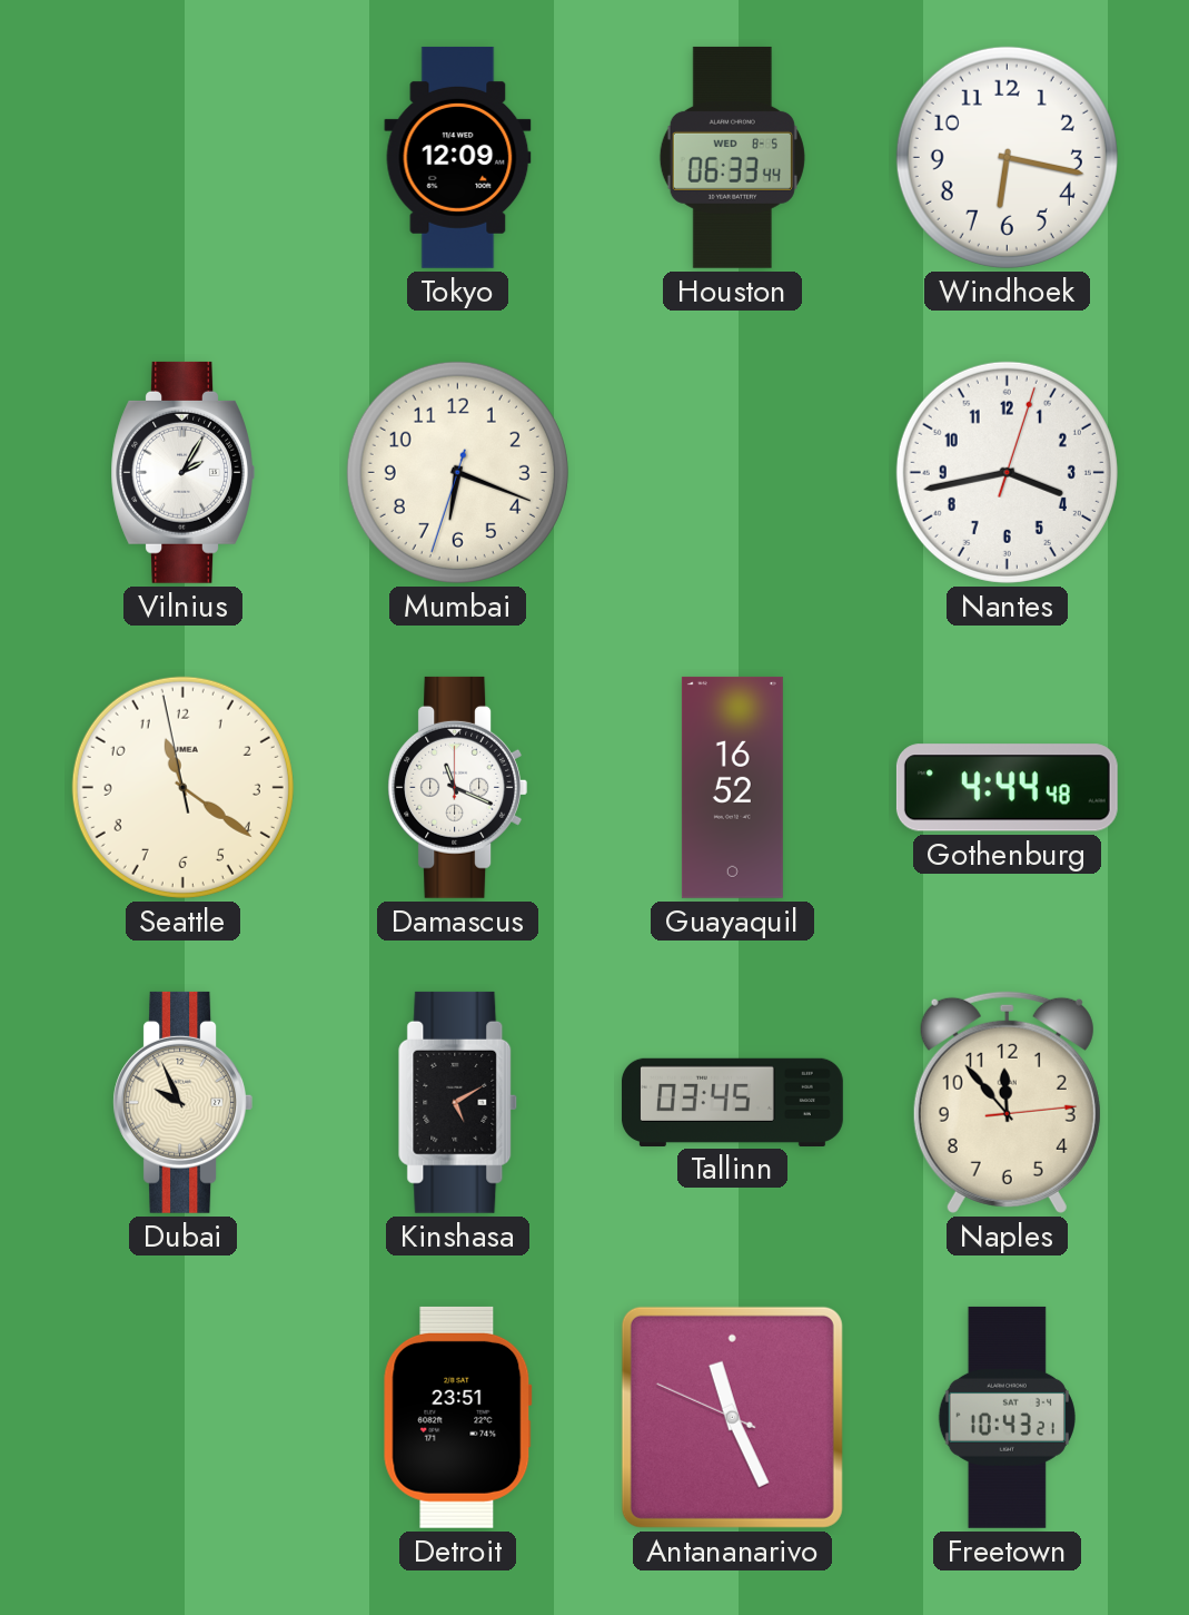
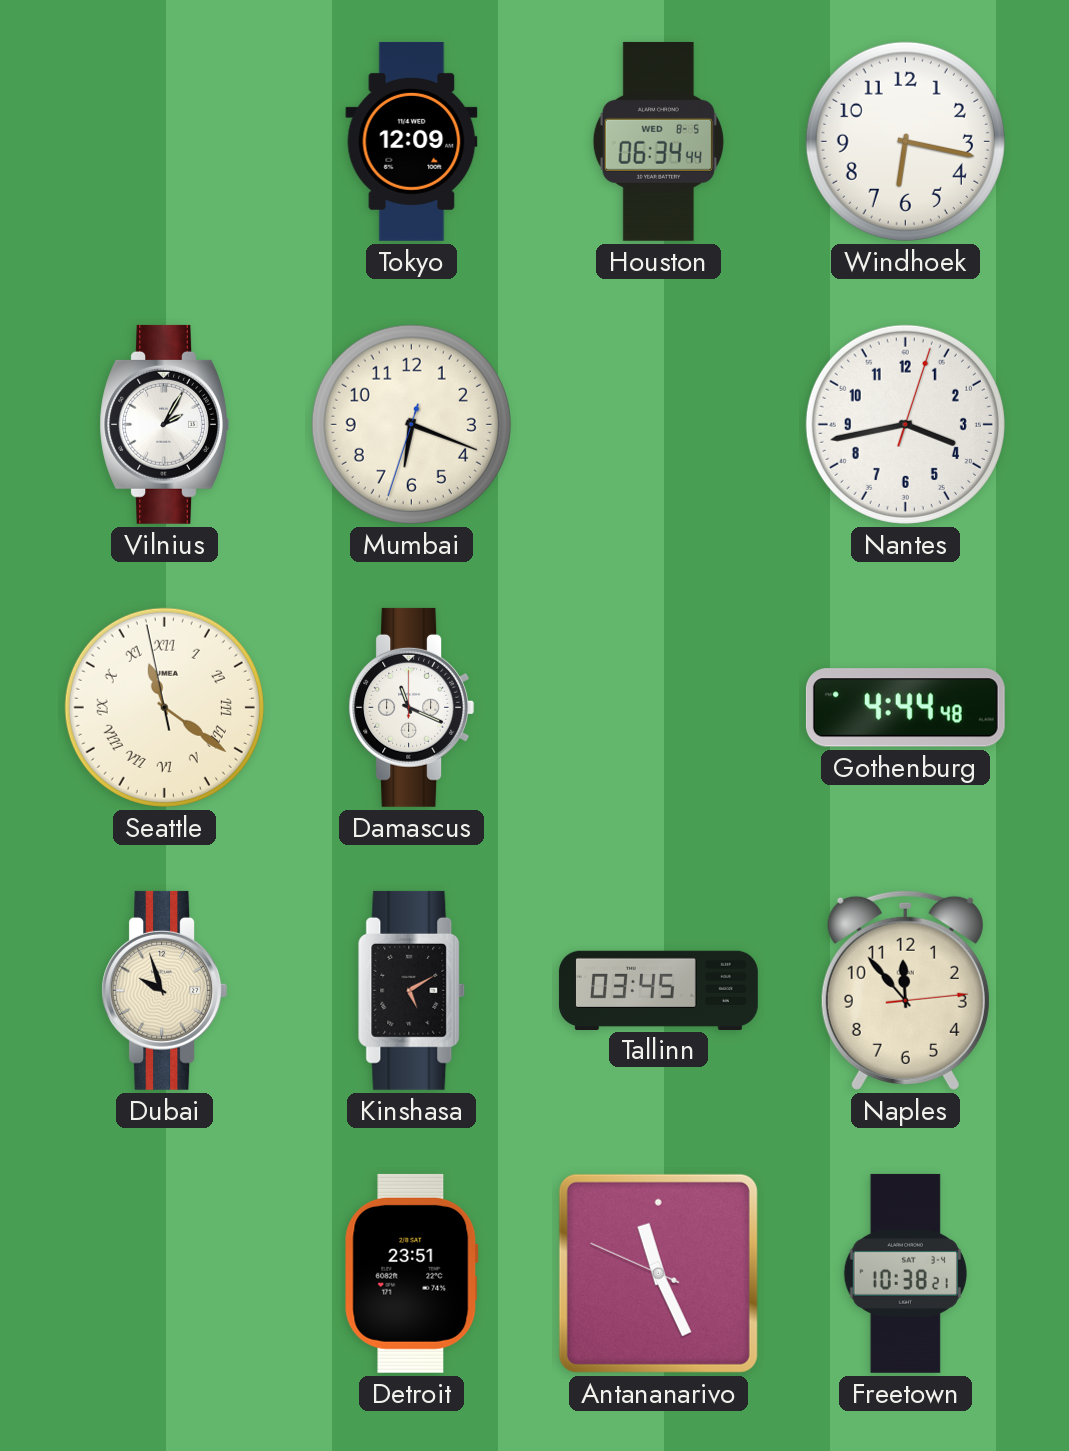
Houston: 06:33 -> 06:34
Seattle numerals: Arabic -> Roman
Guayaquil: 16:52 -> none
Dubai: 9:56 -> 9:57
Freetown: 10:43 -> 10:38
